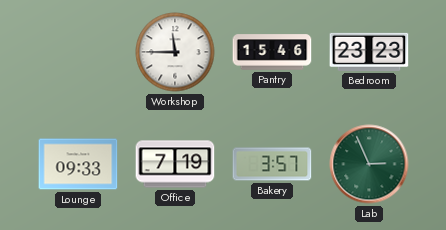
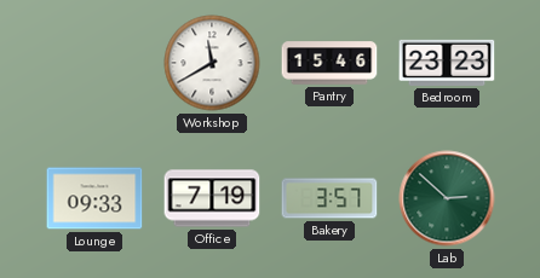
Workshop: 11:45 -> 11:40
Lab: 2:56 -> 2:52
